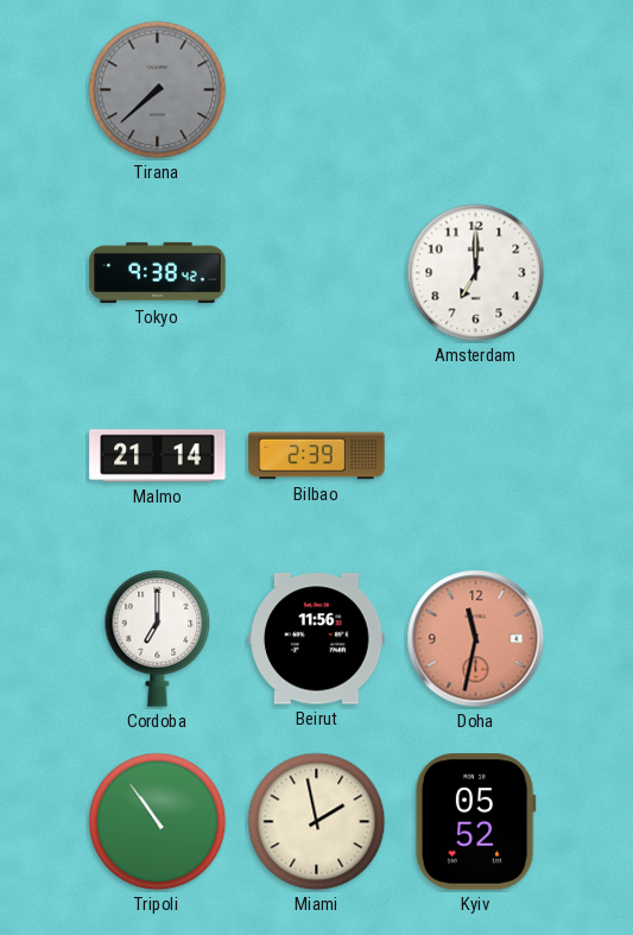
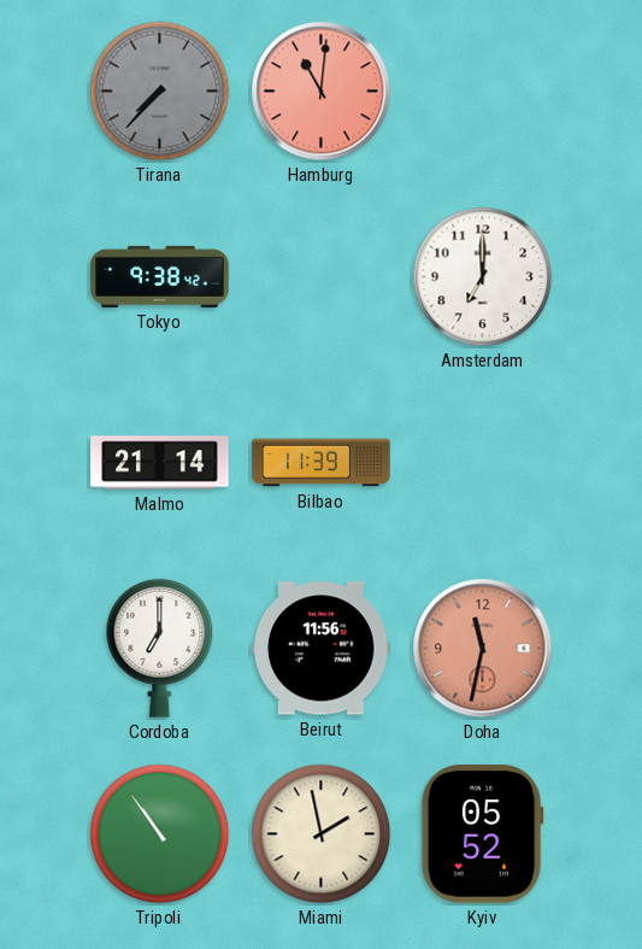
Tirana: 7:38 -> 7:37
Hamburg: none -> 11:01
Bilbao: 2:39 -> 11:39
